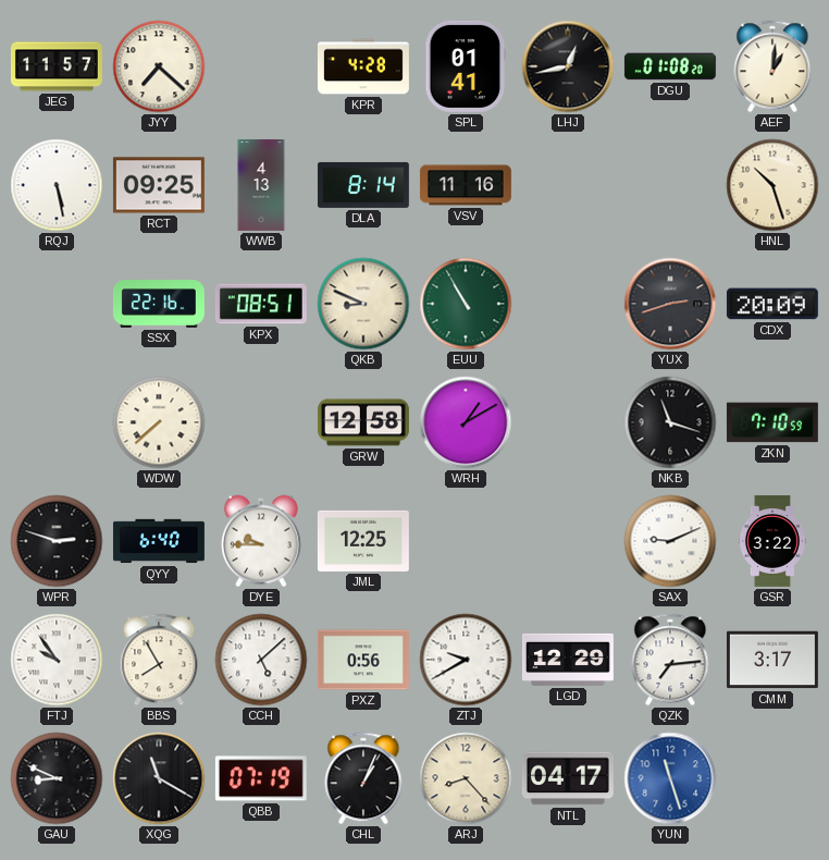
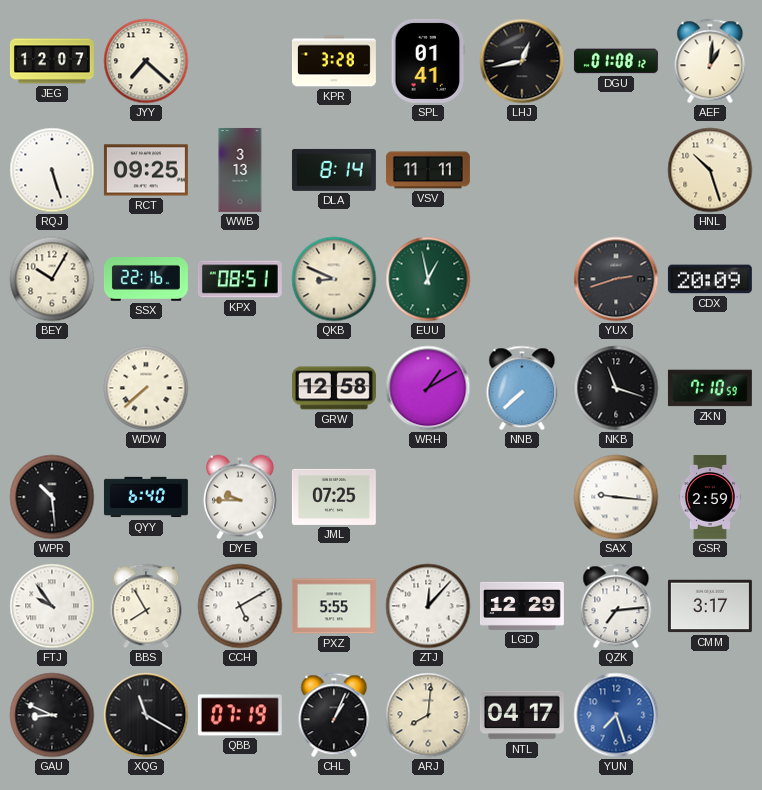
JEG: 11:57 -> 12:07
KPR: 4:28 -> 3:28
DGU: 01:08:20 -> 01:08:12
RQJ: 5:28 -> 5:27
WWB: 4:13 -> 3:13
VSV: 11:16 -> 11:11
BEY: none -> 10:05
EUU: 10:55 -> 12:58
NNB: none -> 7:38
WPR: 2:48 -> 10:29
JML: 12:25 -> 07:25
SAX: 9:11 -> 9:16
GSR: 3:22 -> 2:59
CCH: 5:08 -> 5:10
PXZ: 0:56 -> 5:55
ZTJ: 9:40 -> 12:07
ARJ: 8:23 -> 8:01
YUN: 11:27 -> 7:27
